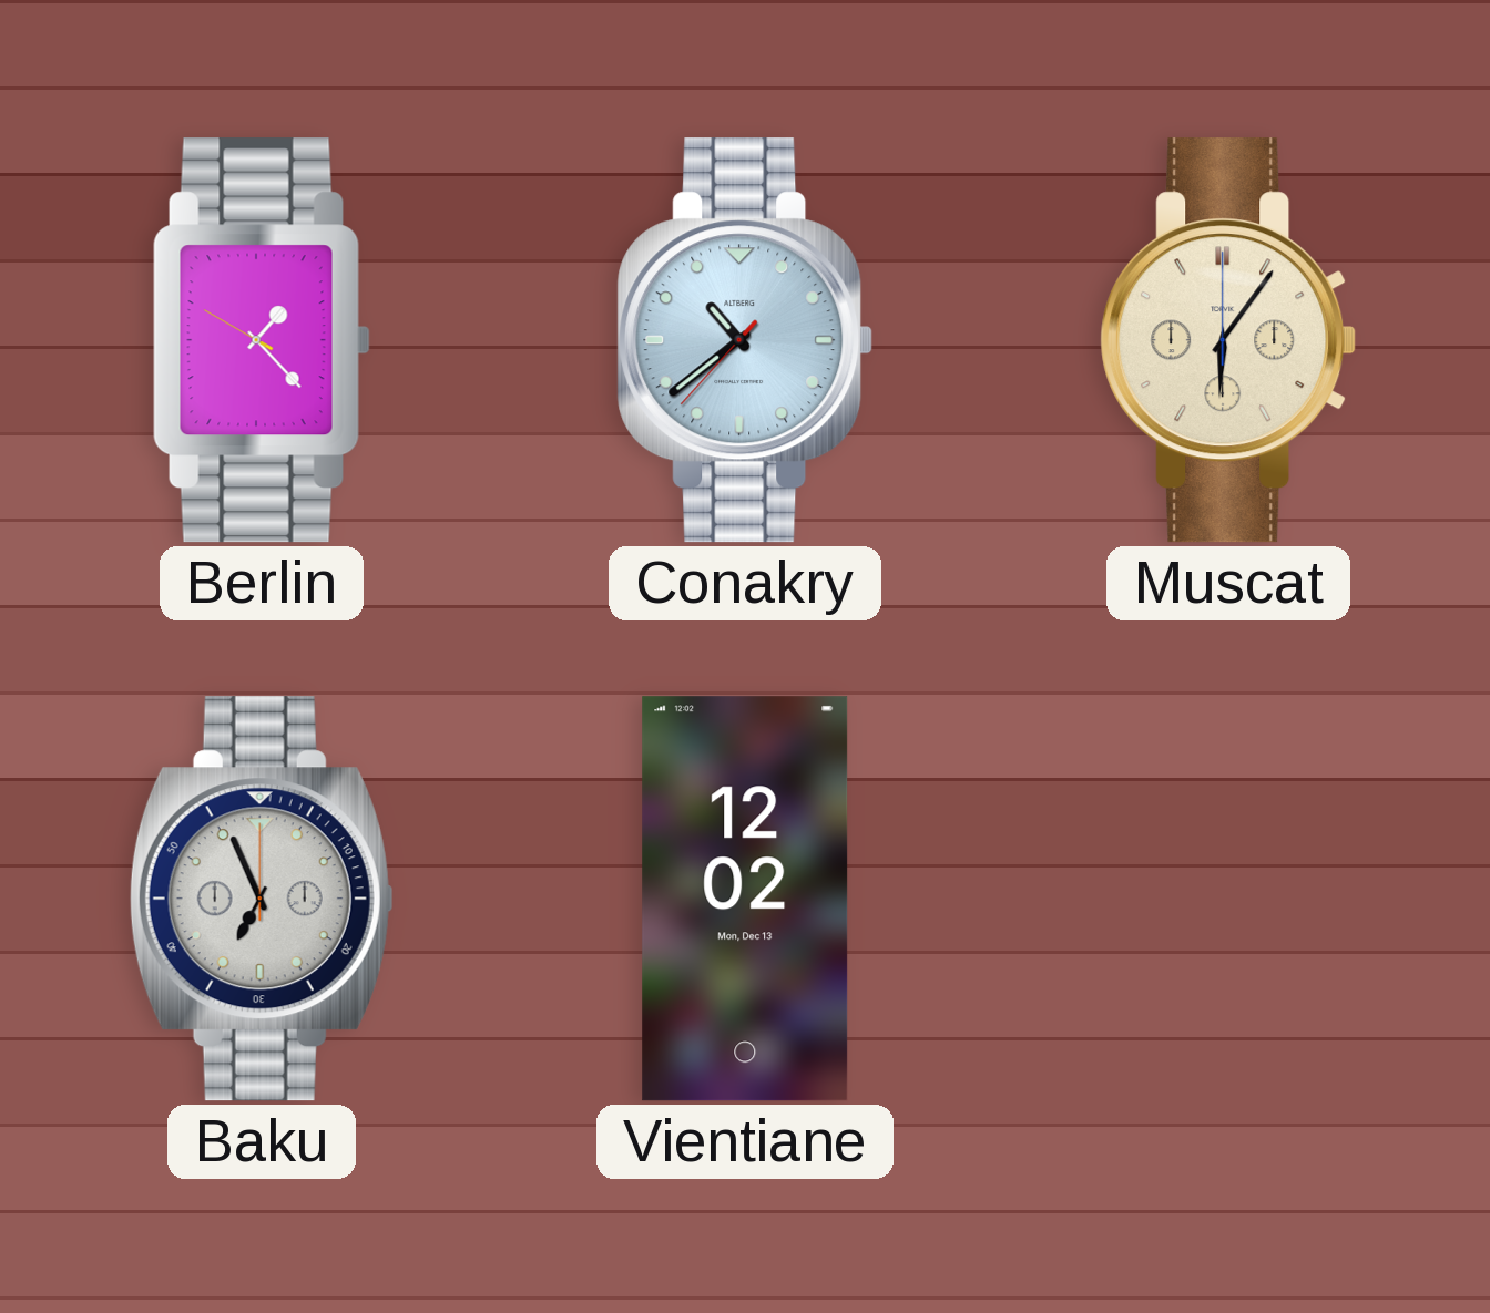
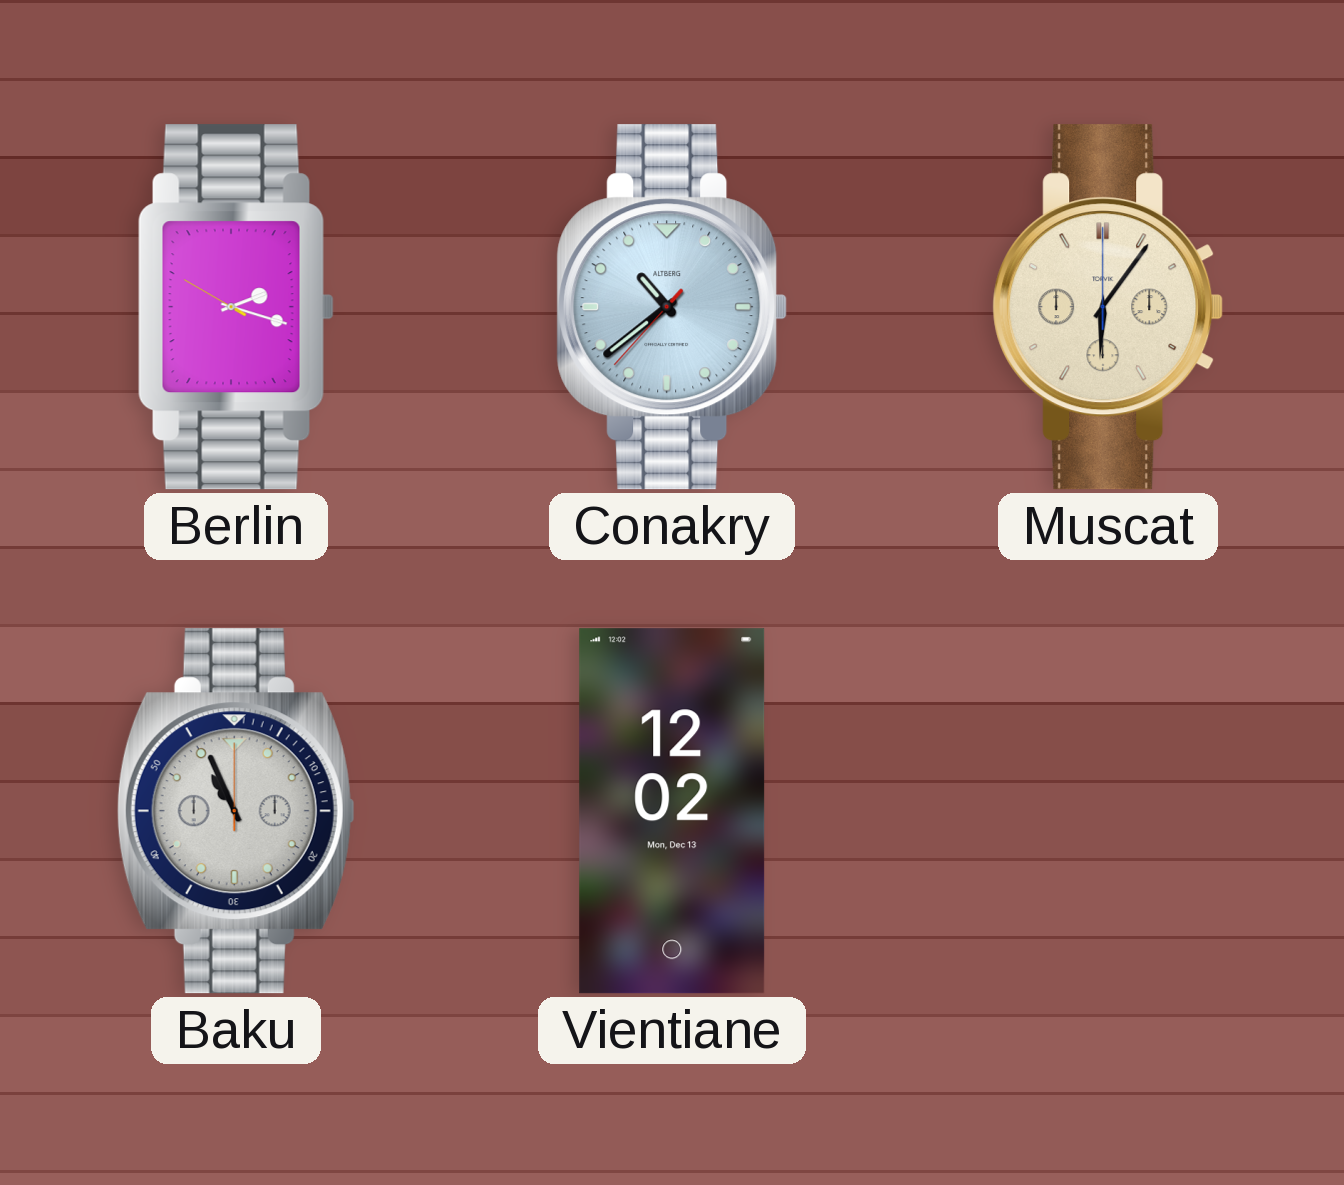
Berlin: 1:22 -> 2:17
Baku: 6:56 -> 10:56
